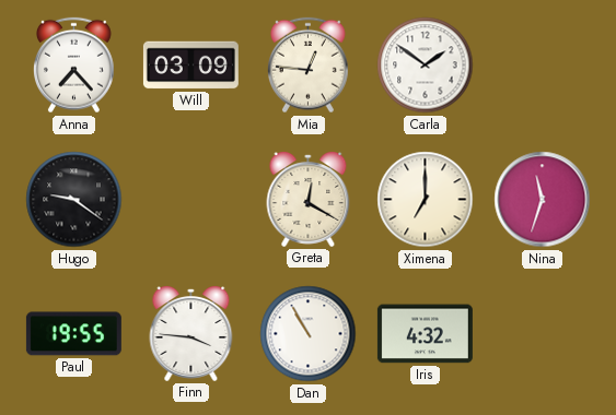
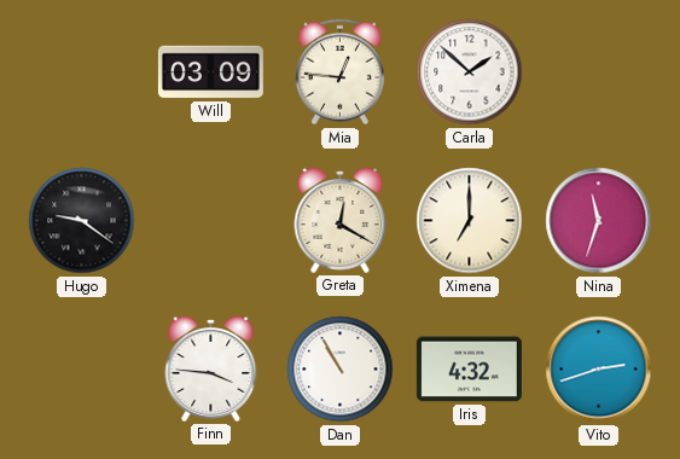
Anna: 7:23 -> none
Carla: 1:51 -> 1:52
Paul: 19:55 -> none
Vito: none -> 2:42
